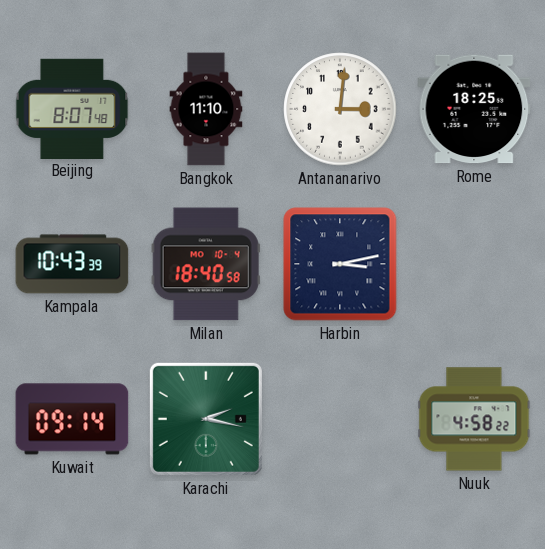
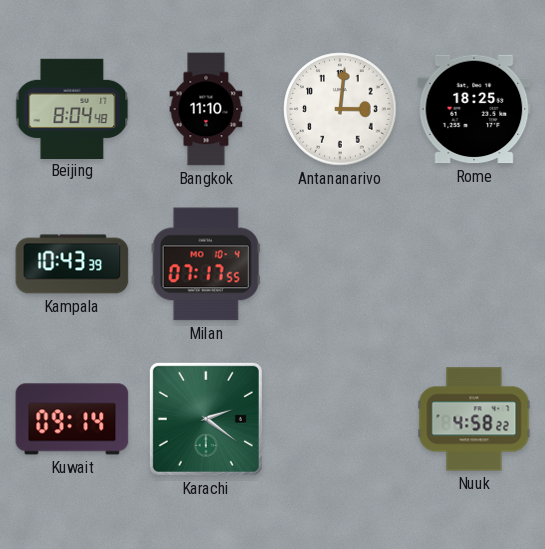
Beijing: 8:07 -> 8:04
Milan: 18:40 -> 07:17
Harbin: 3:13 -> none
Karachi: 2:17 -> 2:21
